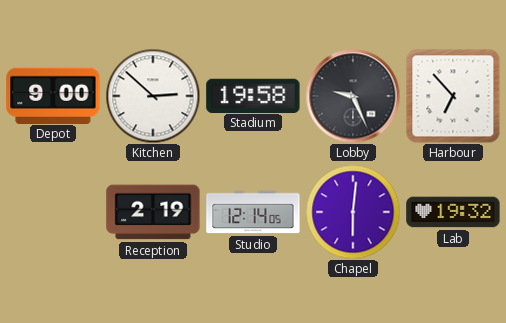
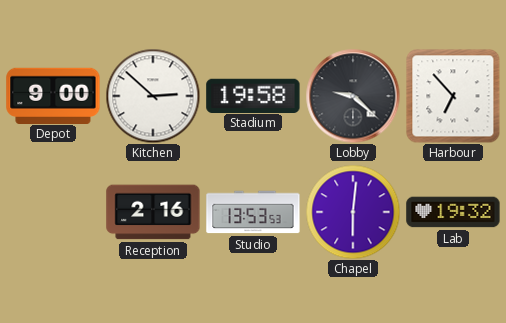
Lobby: 9:26 -> 9:22
Reception: 2:19 -> 2:16
Studio: 12:14 -> 13:53
